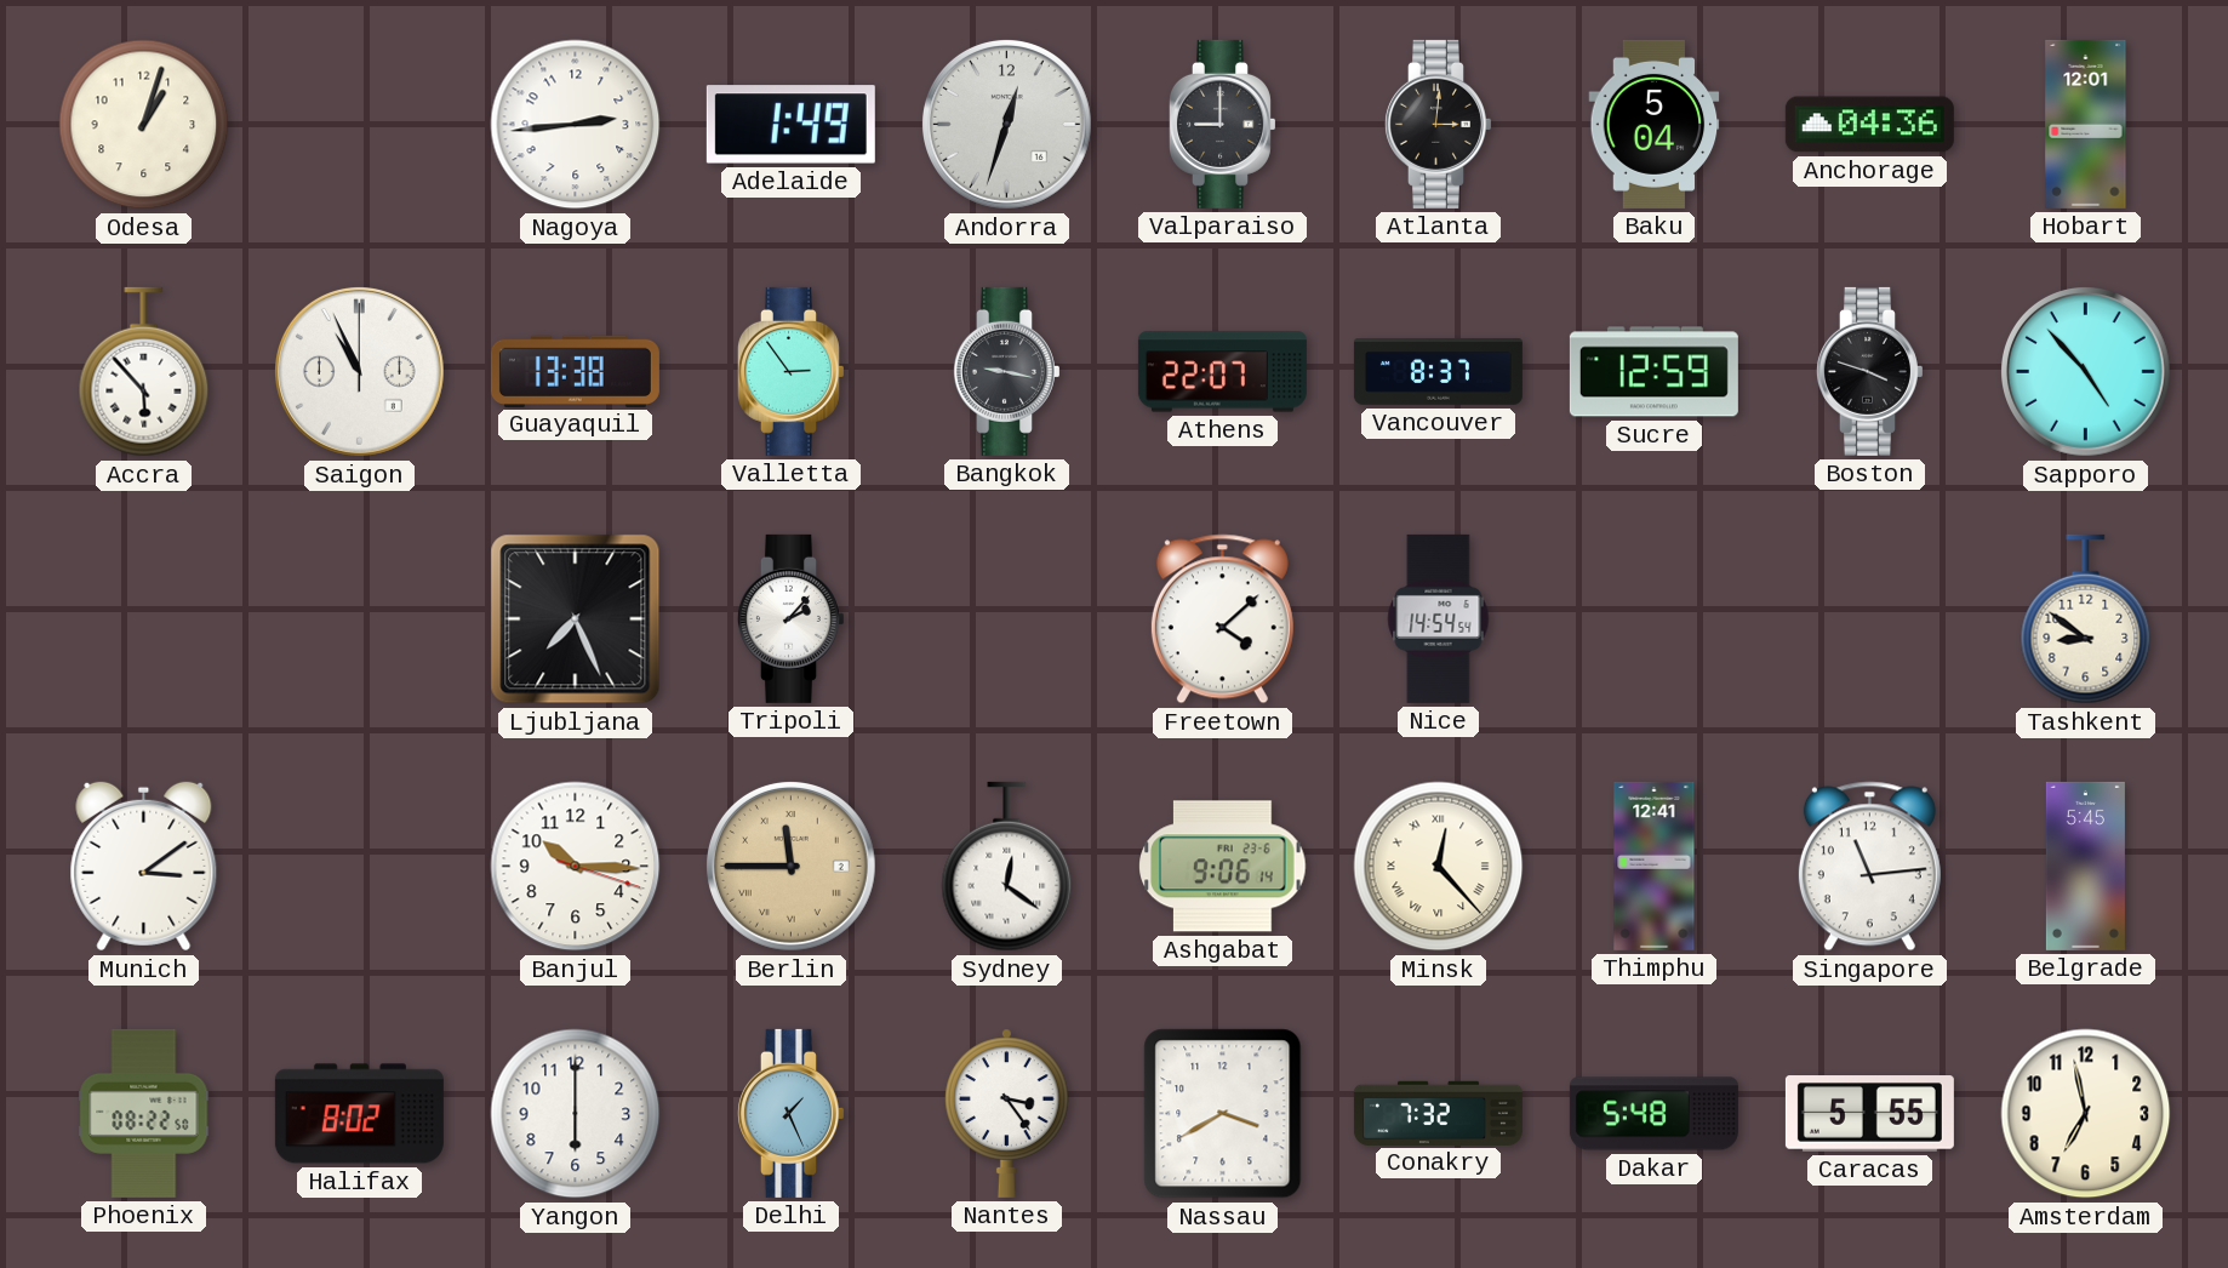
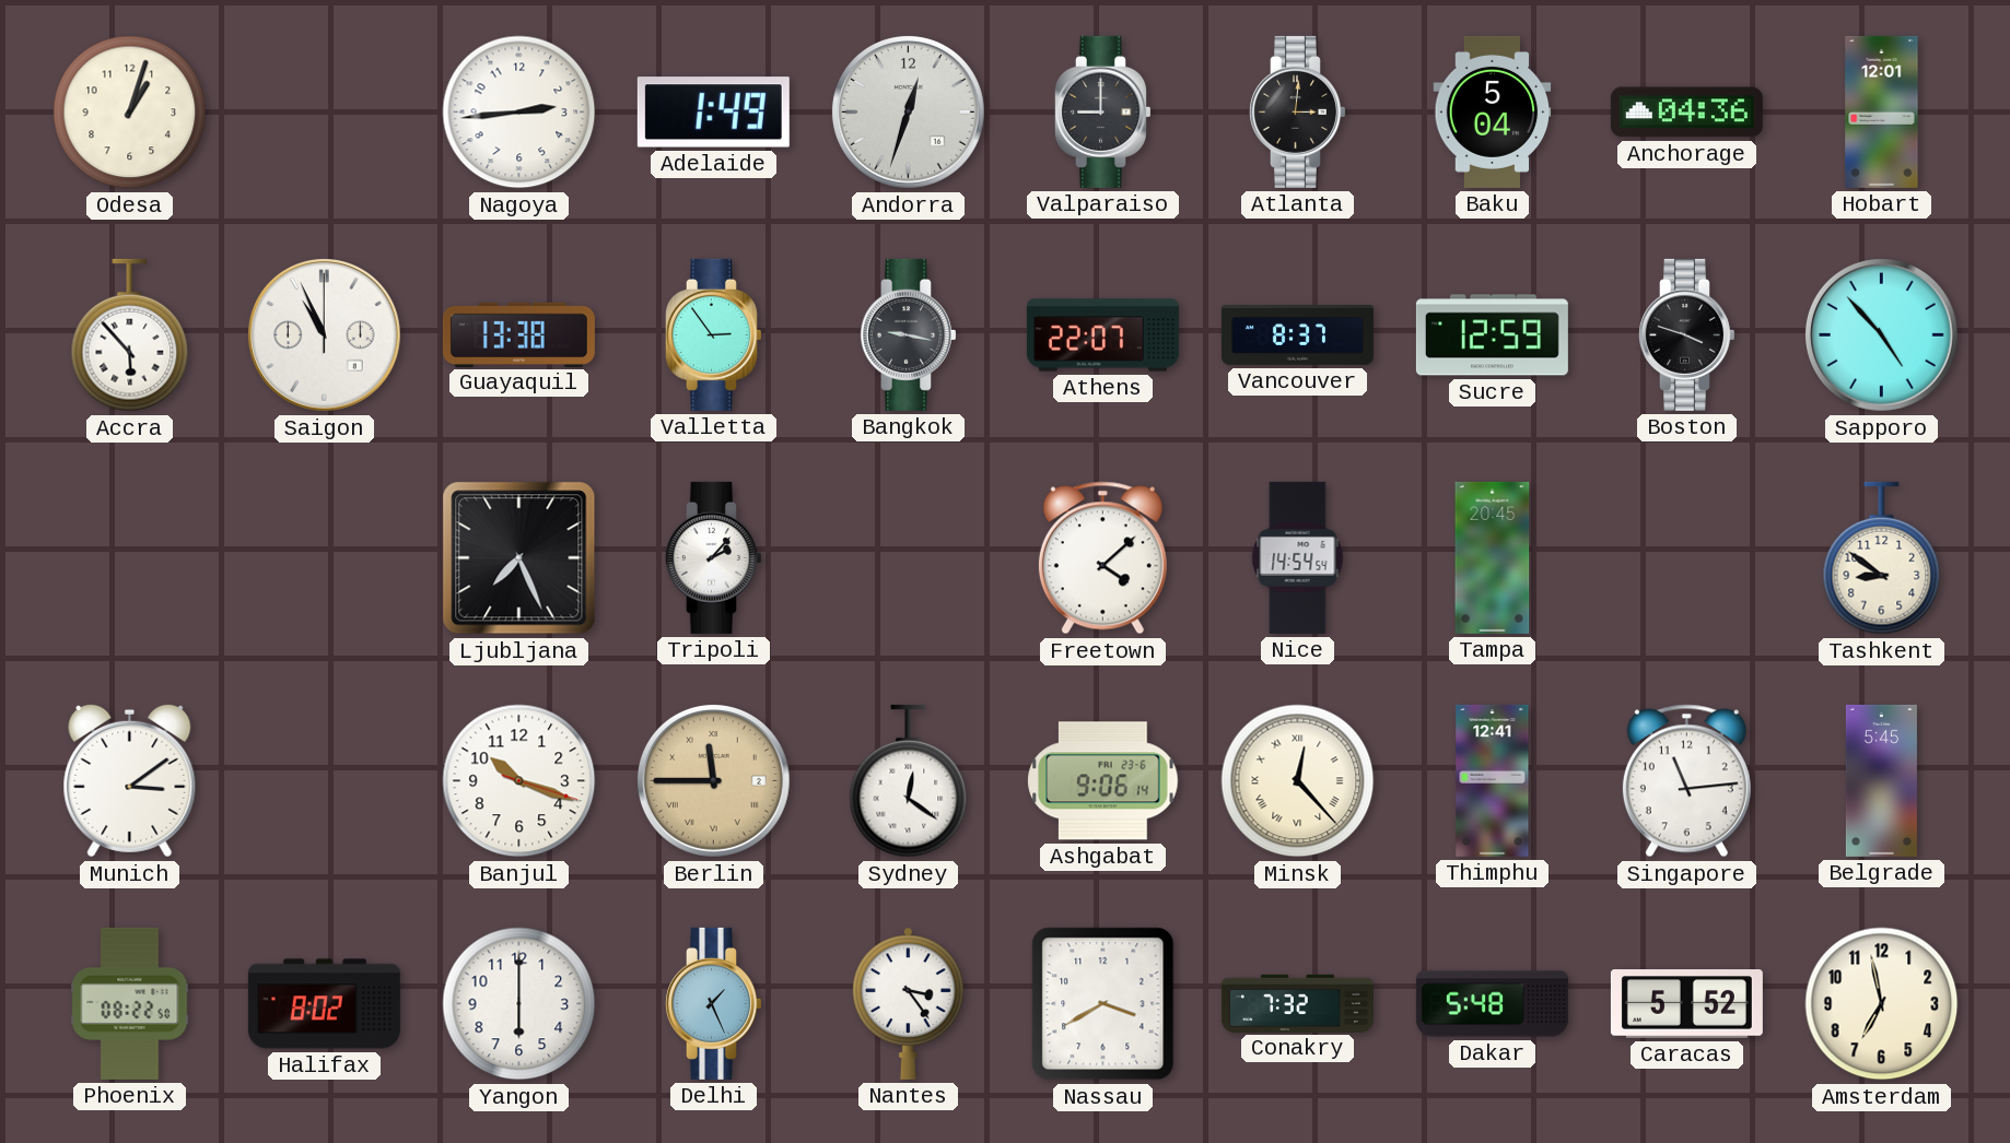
Tampa: none -> 20:45
Banjul: 10:15 -> 10:18
Caracas: 5:55 -> 5:52
